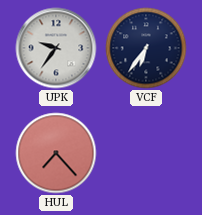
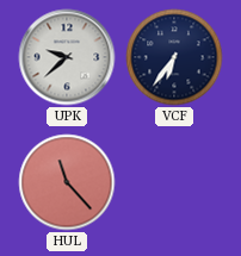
UPK: 9:36 -> 9:38
HUL: 7:23 -> 11:23
